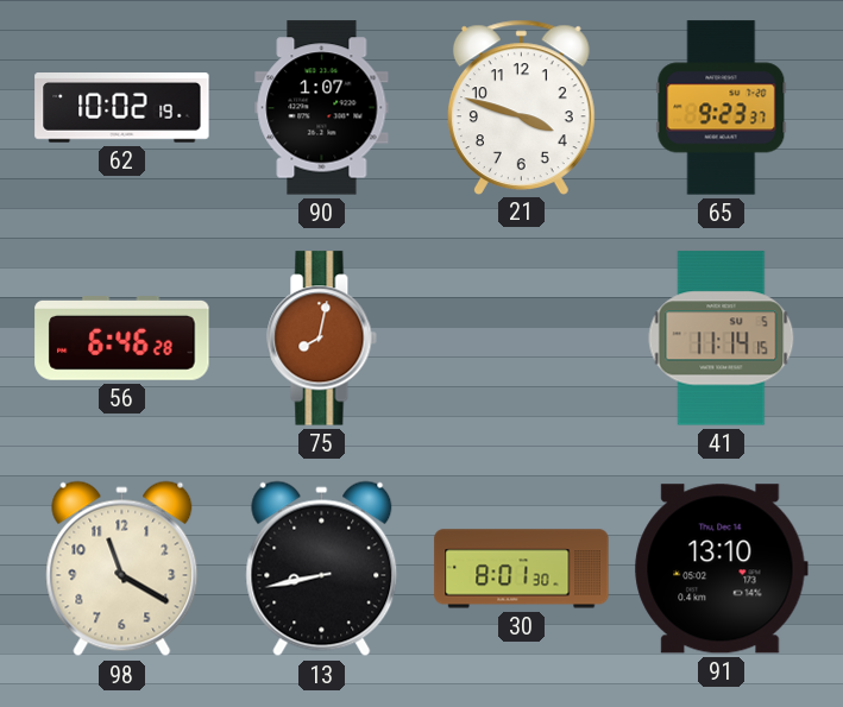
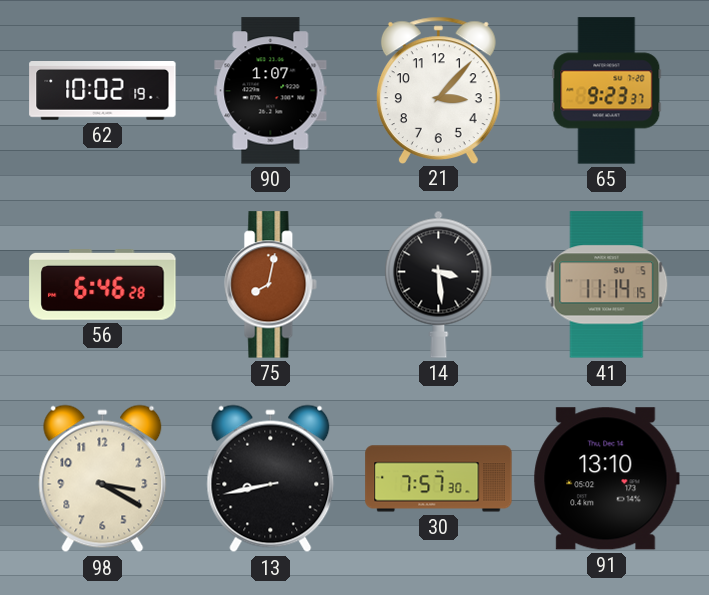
21: 3:48 -> 3:07
14: none -> 3:29
98: 11:20 -> 3:20
30: 8:01 -> 7:57
